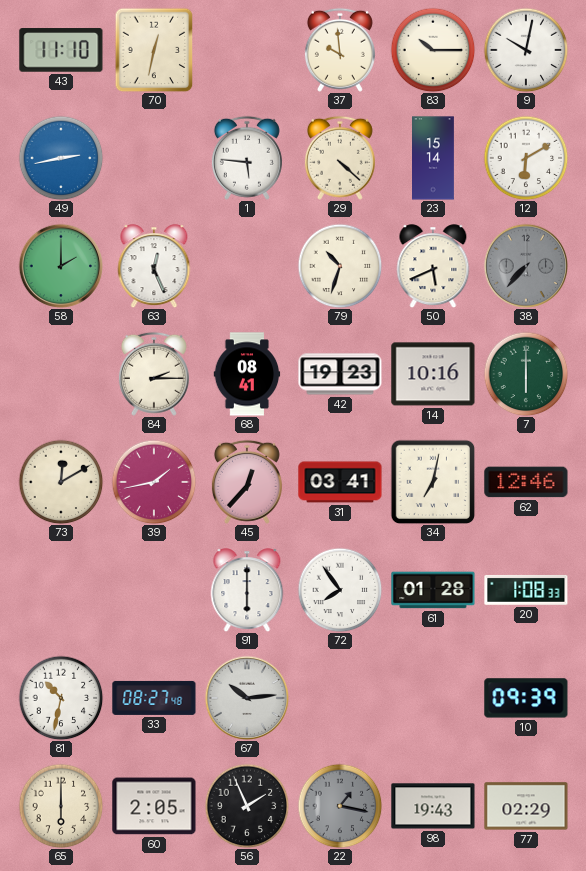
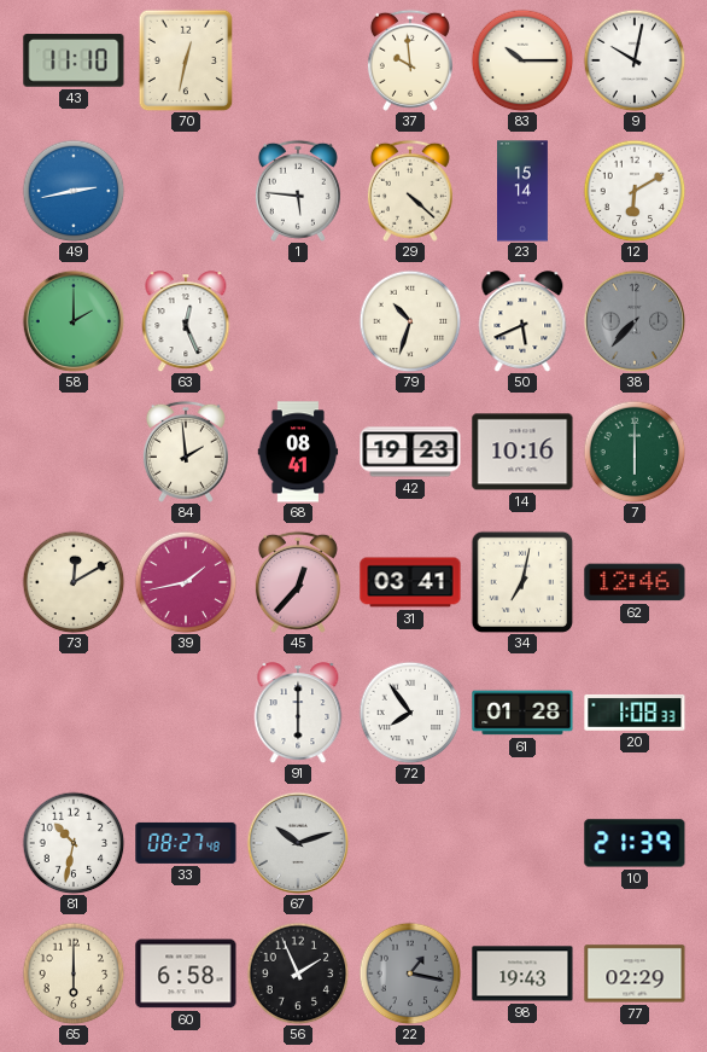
84: 2:15 -> 1:59
67: 10:14 -> 10:12
10: 09:39 -> 21:39
60: 2:05 -> 6:58
